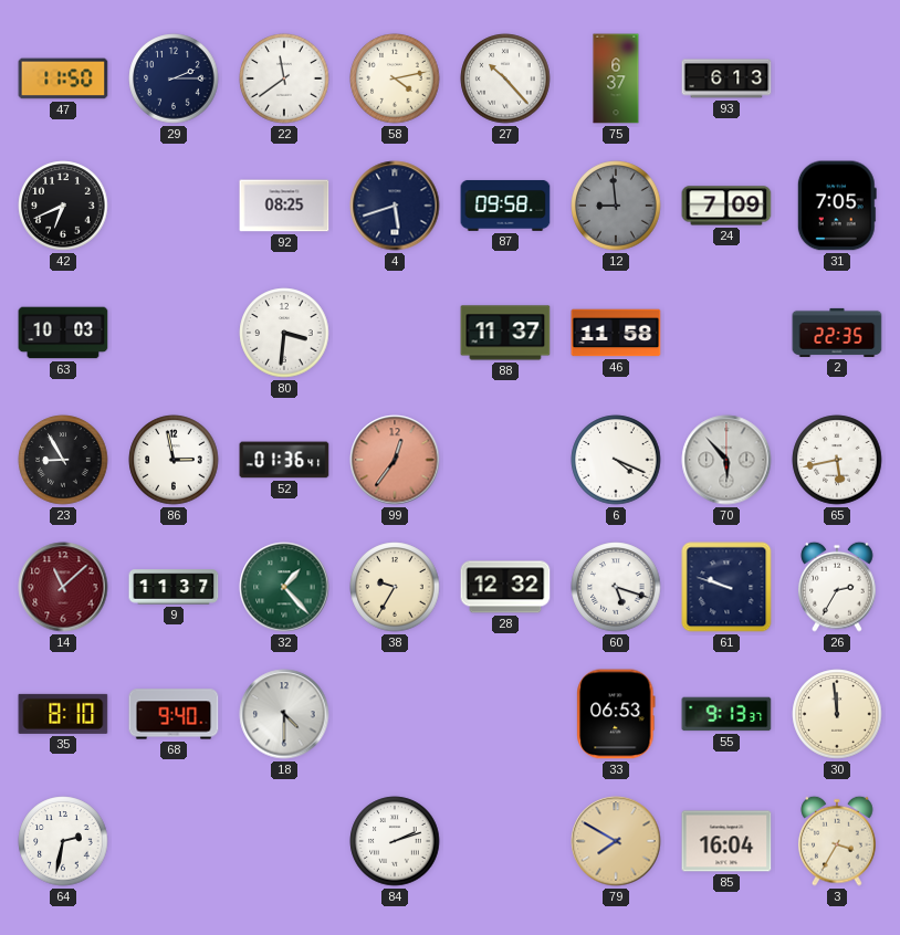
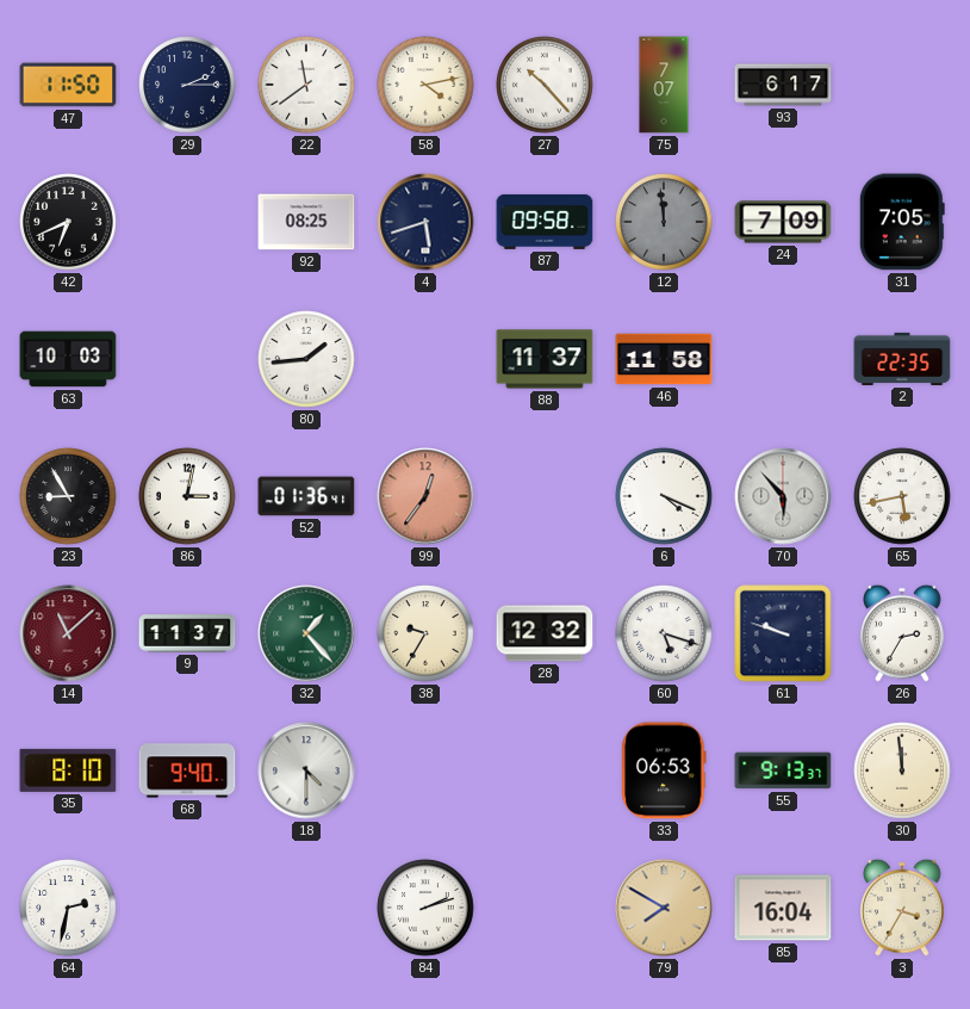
75: 6:37 -> 7:07
93: 6:13 -> 6:17
12: 8:59 -> 11:59
80: 3:31 -> 1:44
86: 2:58 -> 3:02
